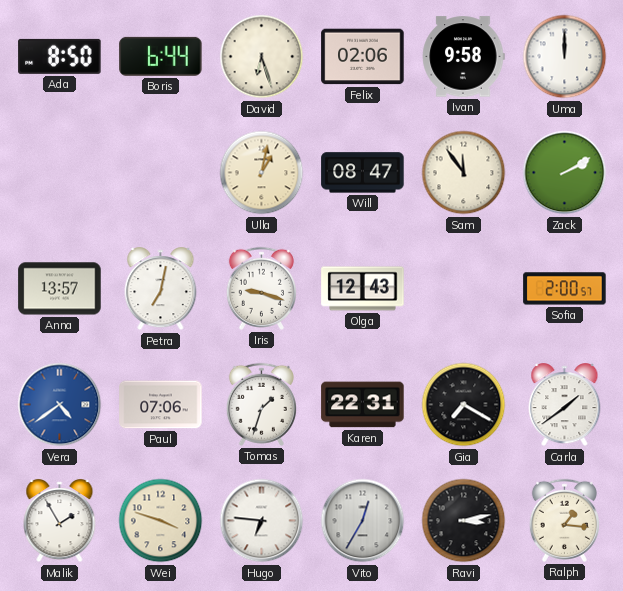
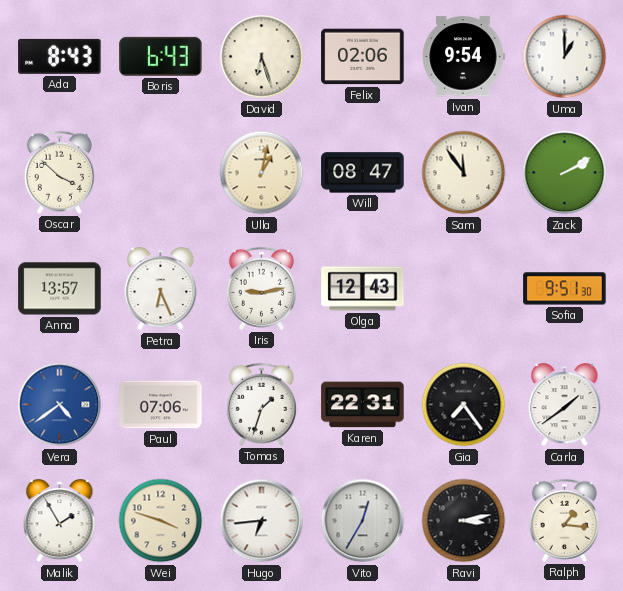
Ada: 8:50 -> 8:43
Boris: 6:44 -> 6:43
Ivan: 9:58 -> 9:54
Uma: 12:00 -> 1:00
Oscar: none -> 3:52
Petra: 7:02 -> 6:26
Iris: 9:18 -> 9:13
Sofia: 2:00 -> 9:51
Gia: 7:20 -> 7:24
Hugo: 6:46 -> 6:44
